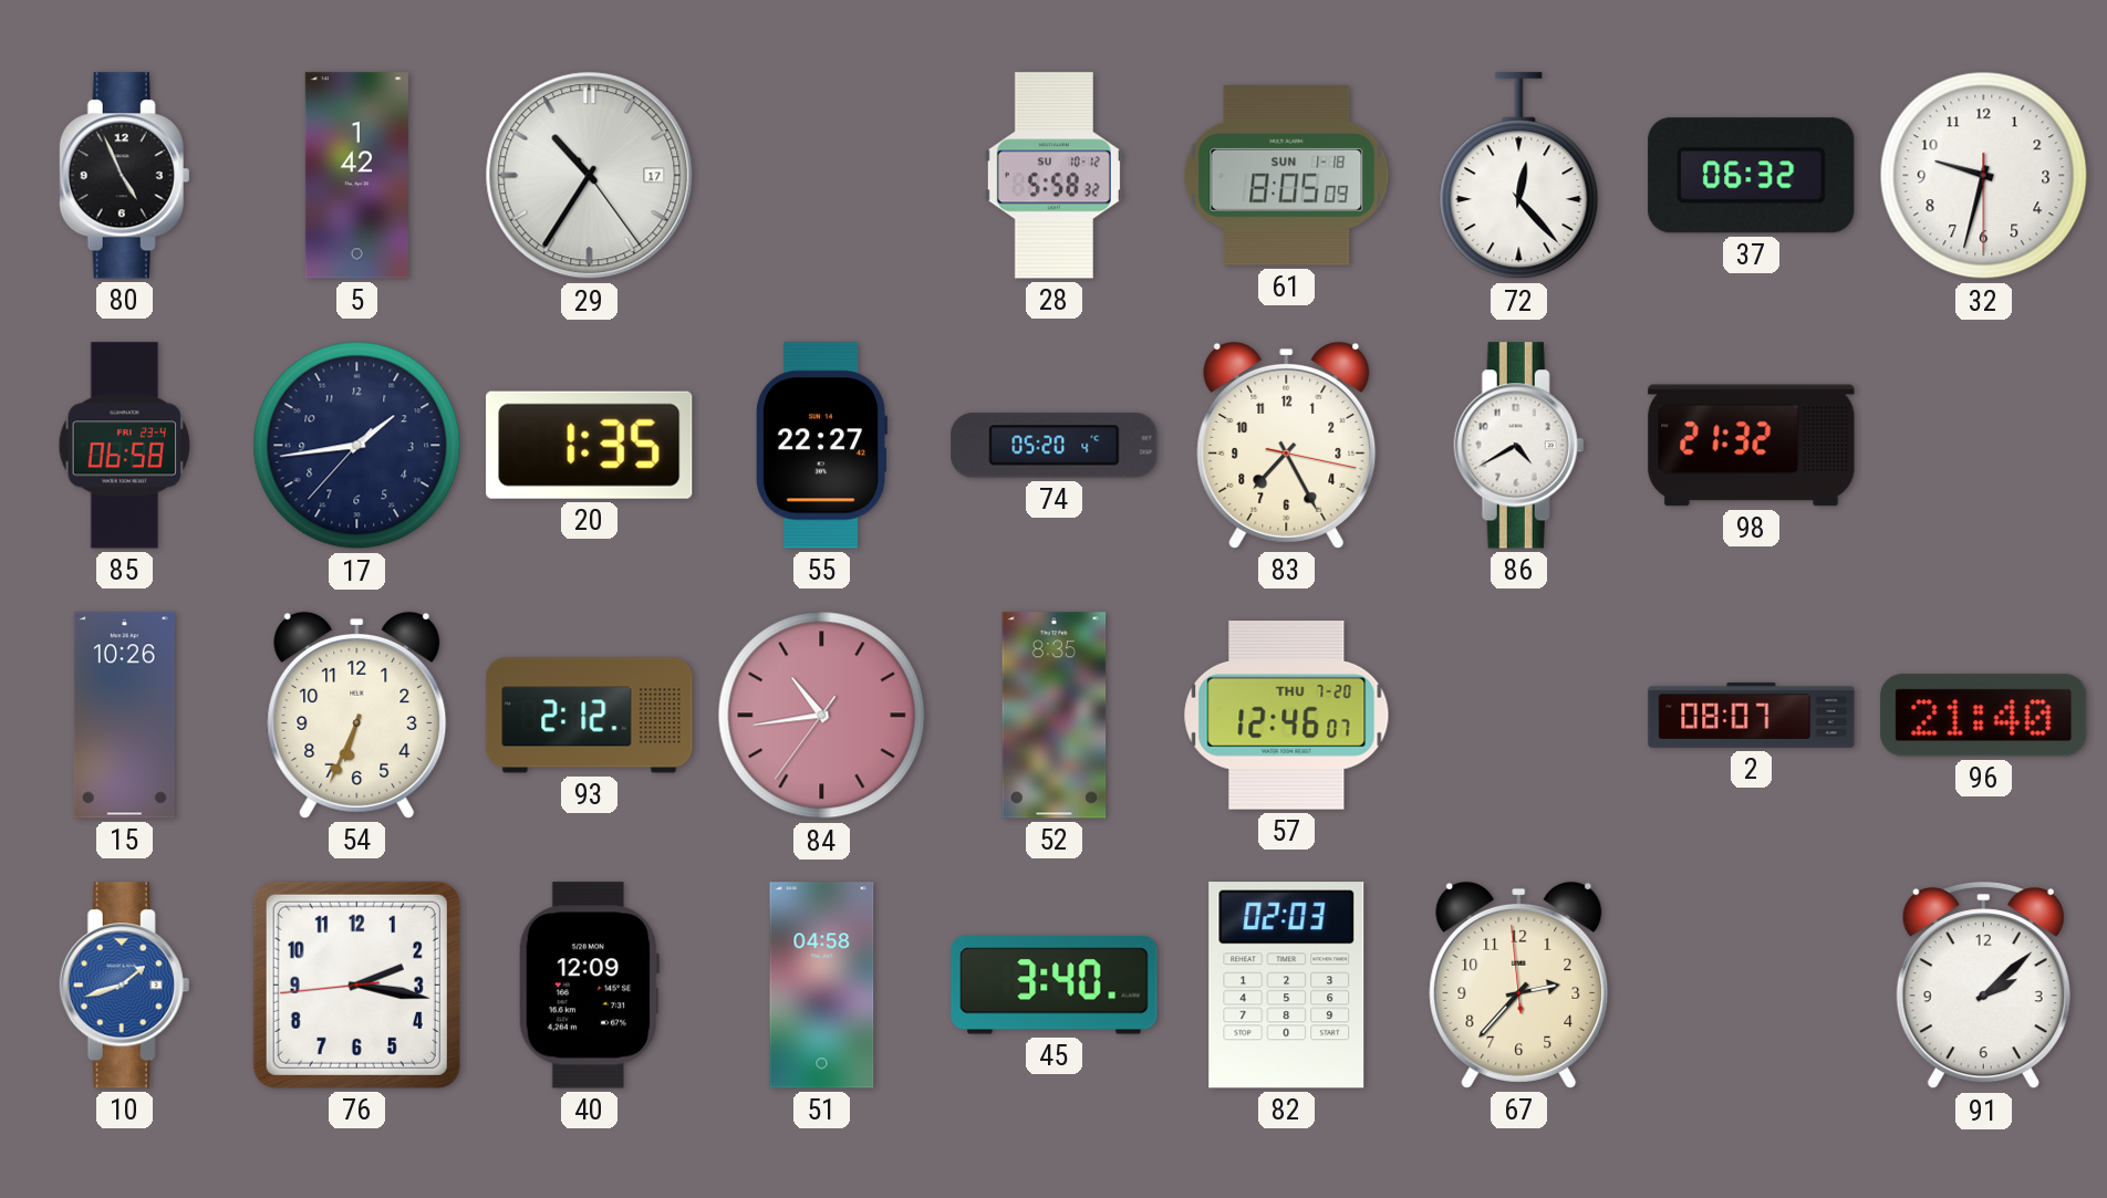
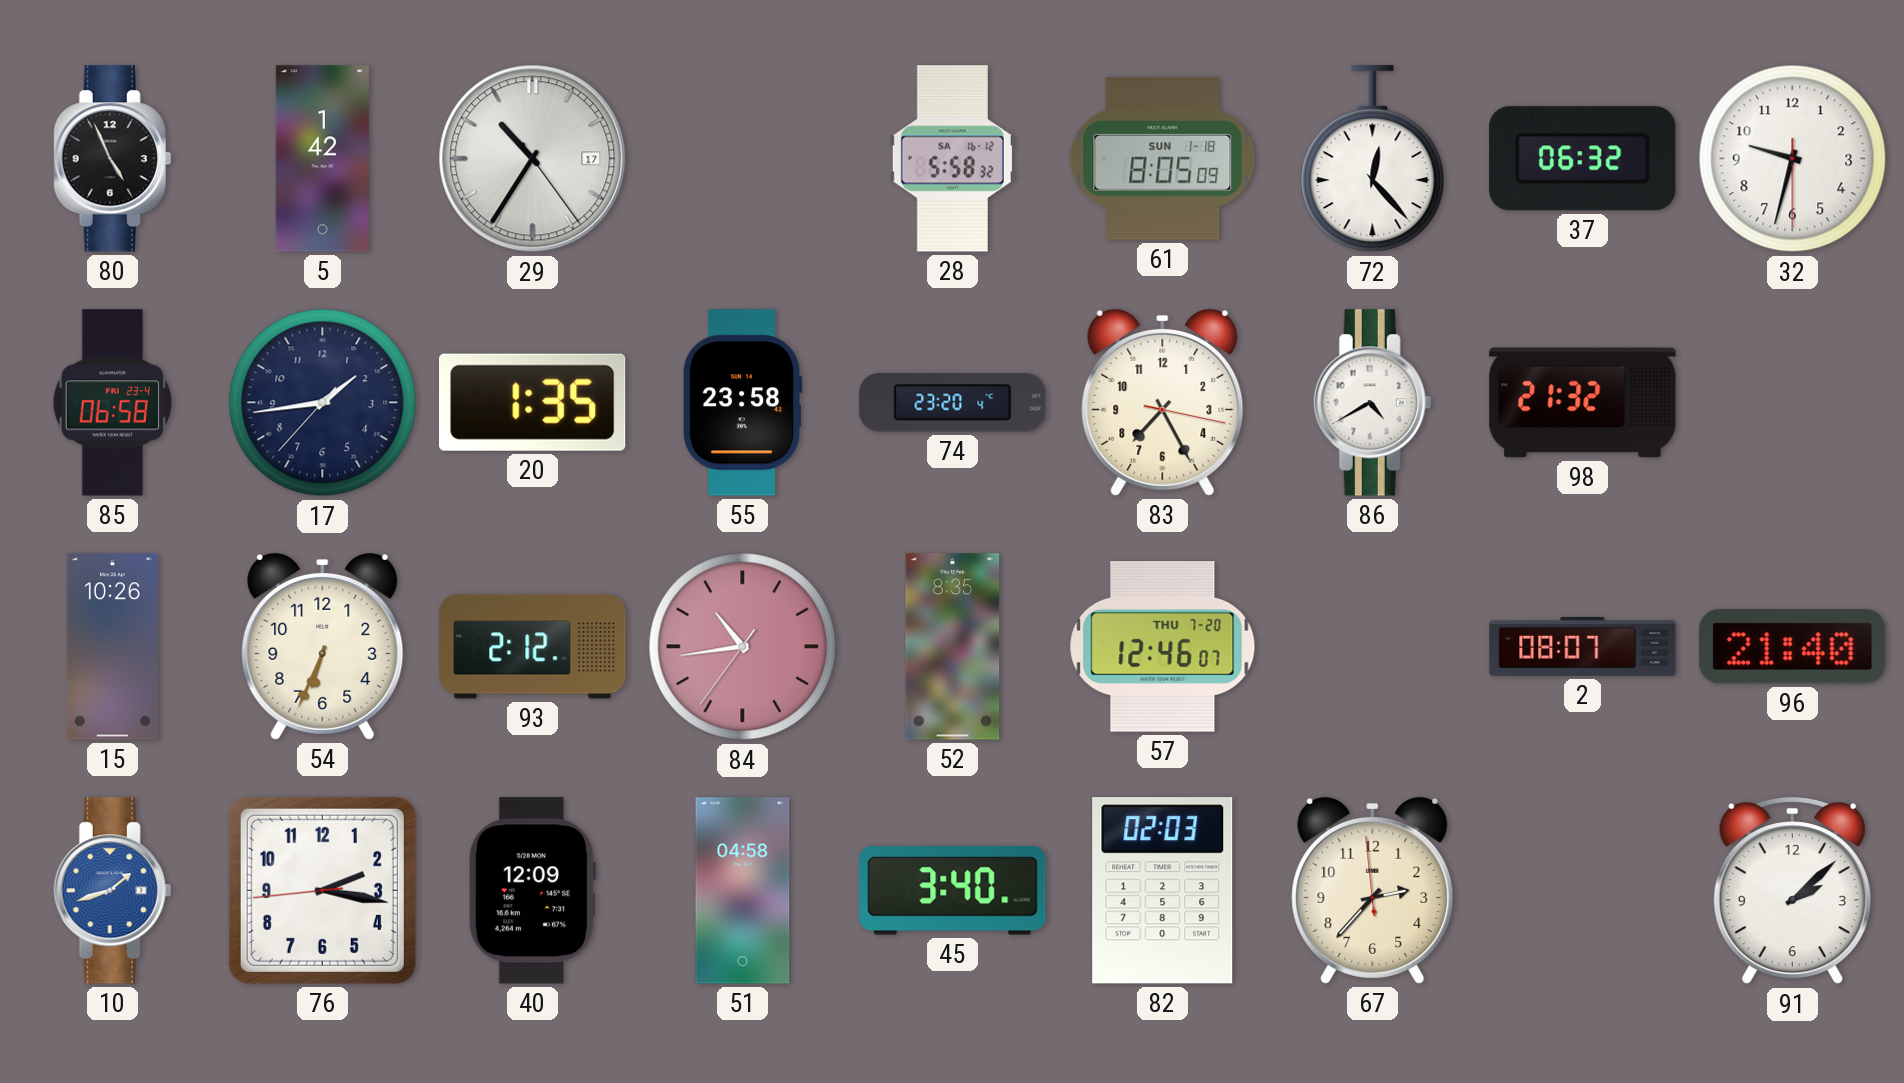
28 date: SU 10-12 -> SA 16-12
55: 22:27 -> 23:58
74: 05:20 -> 23:20
